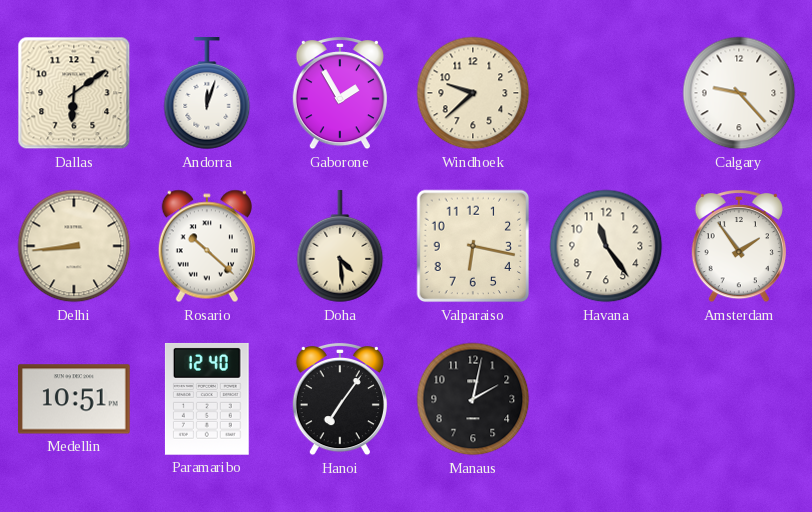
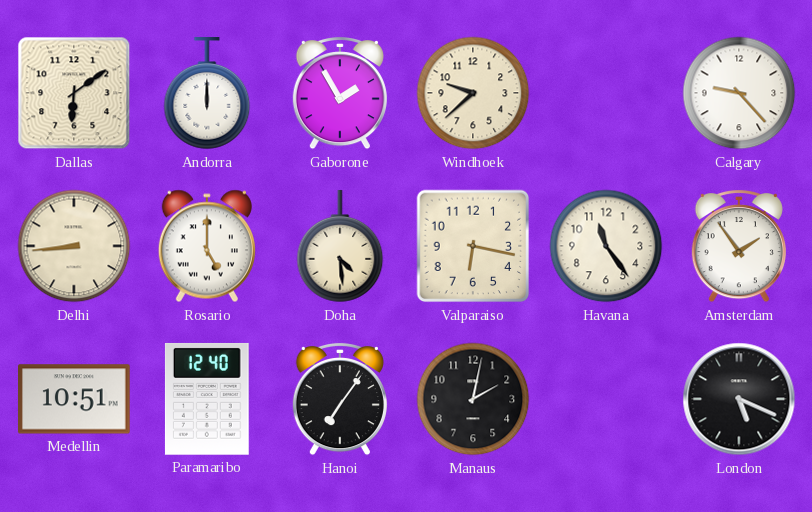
Andorra: 12:03 -> 12:00
Rosario: 10:22 -> 5:00
London: none -> 5:19
